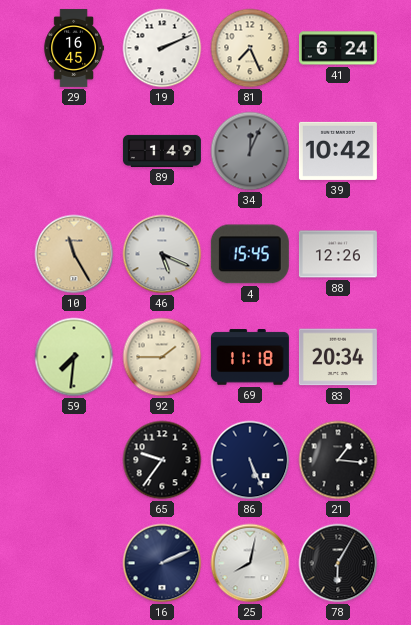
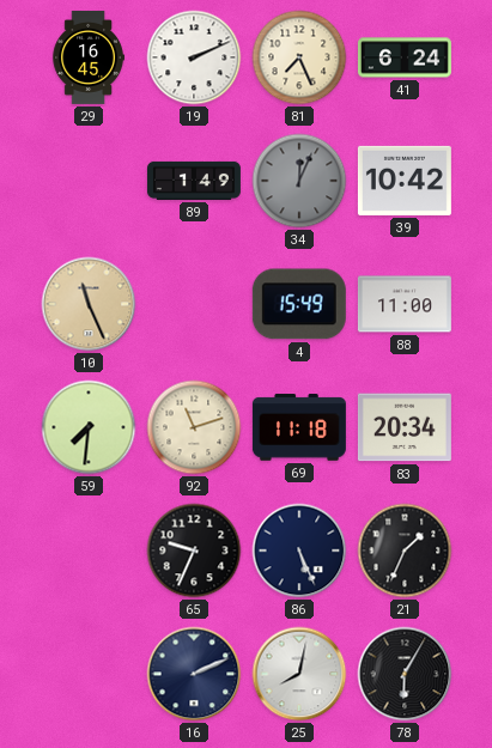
10: 11:25 -> 11:26
46: 5:19 -> none
4: 15:45 -> 15:49
88: 12:26 -> 11:00
92: 1:45 -> 11:12
65: 9:36 -> 9:34
21: 1:16 -> 1:34
